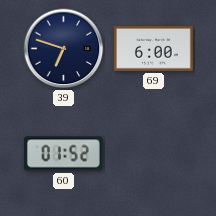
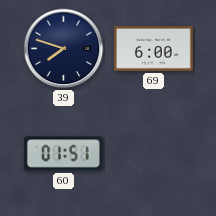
39: 6:48 -> 7:48
60: 01:52 -> 01:51
